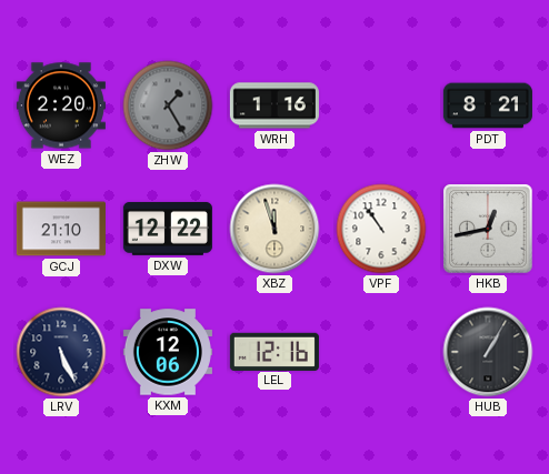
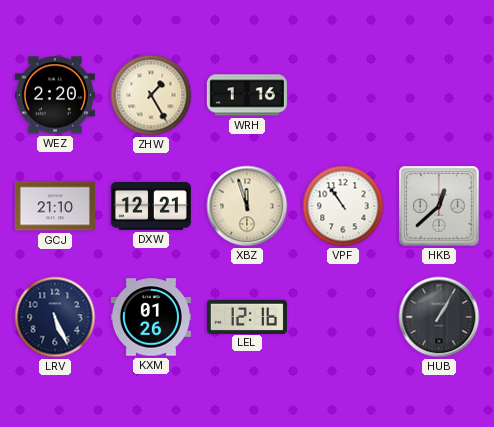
ZHW dial: grey -> cream
PDT: 8:21 -> none
DXW: 12:22 -> 12:21
HKB: 12:43 -> 12:38
KXM: 12:06 -> 01:26
